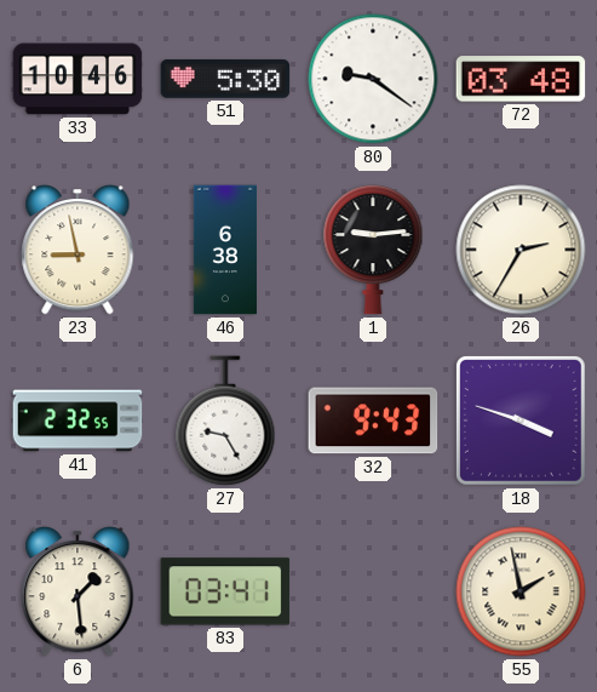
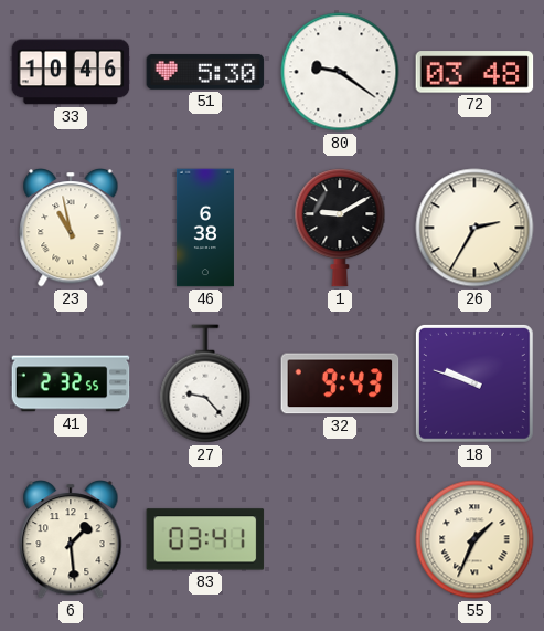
23: 8:58 -> 10:58
1: 9:14 -> 9:10
27: 9:25 -> 9:23
18: 3:48 -> 9:48
55: 1:58 -> 1:34
